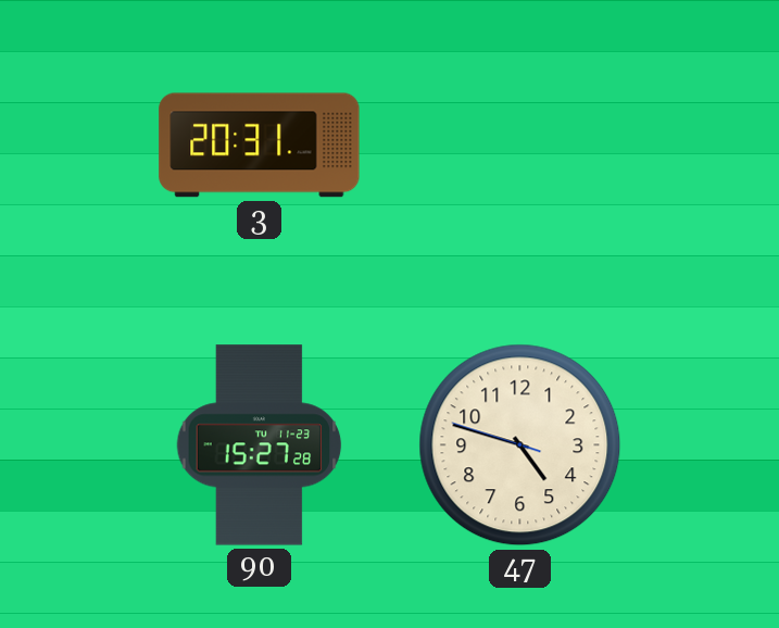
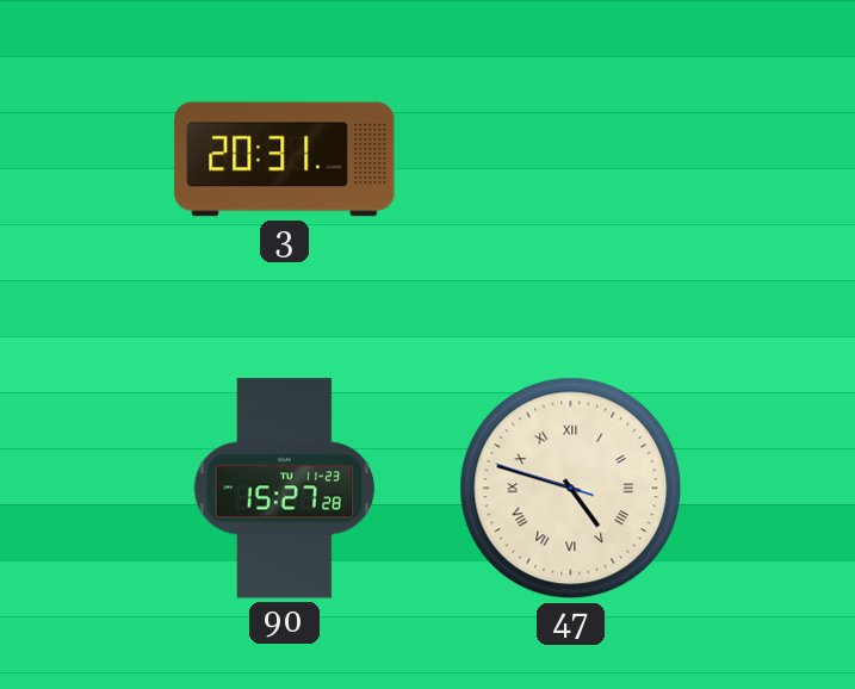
47 numerals: Arabic -> Roman
